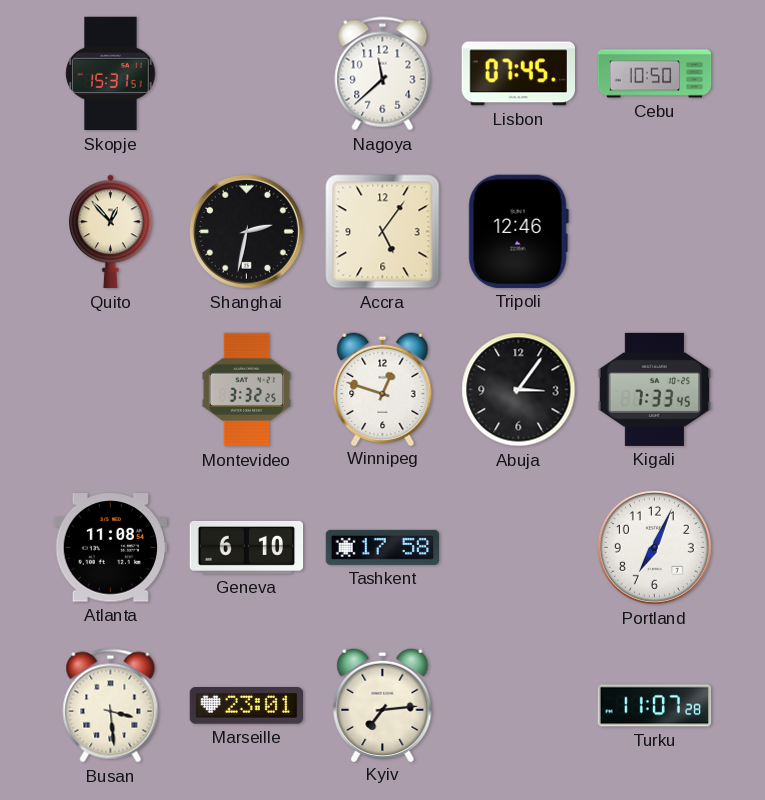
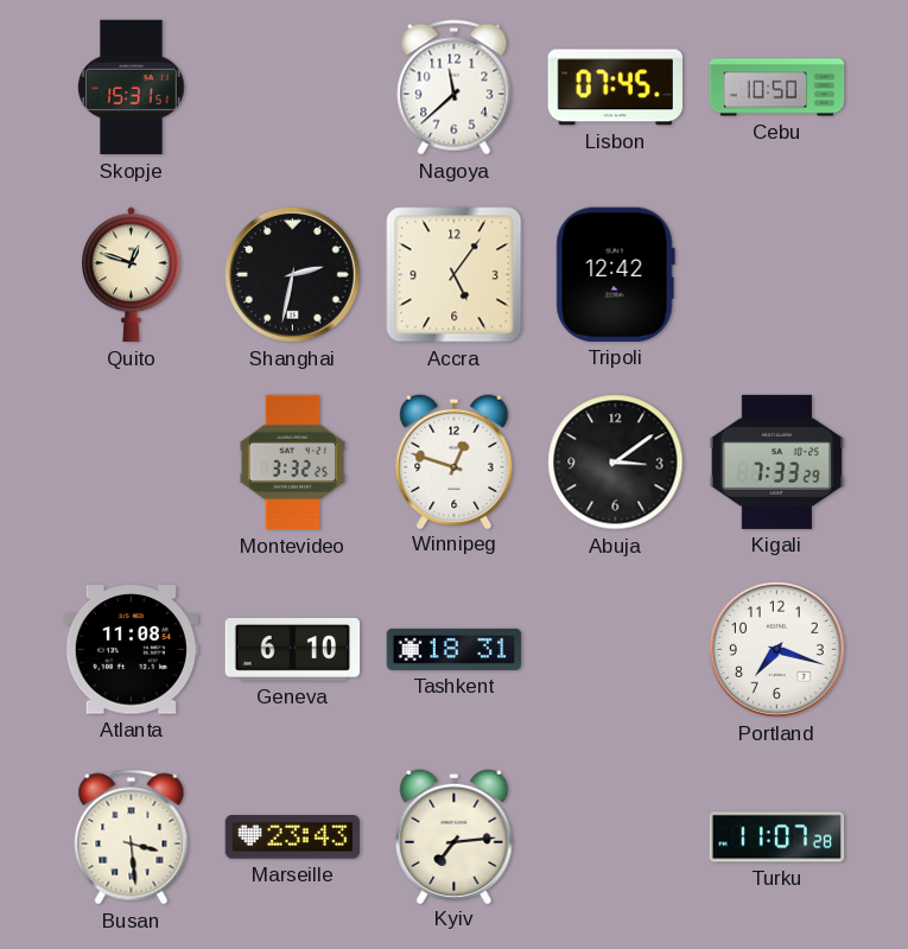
Quito: 12:53 -> 12:48
Tripoli: 12:46 -> 12:42
Abuja: 3:06 -> 3:09
Kigali: 7:33:45 -> 7:33:29
Tashkent: 17:58 -> 18:31
Portland: 7:04 -> 7:18
Marseille: 23:01 -> 23:43
